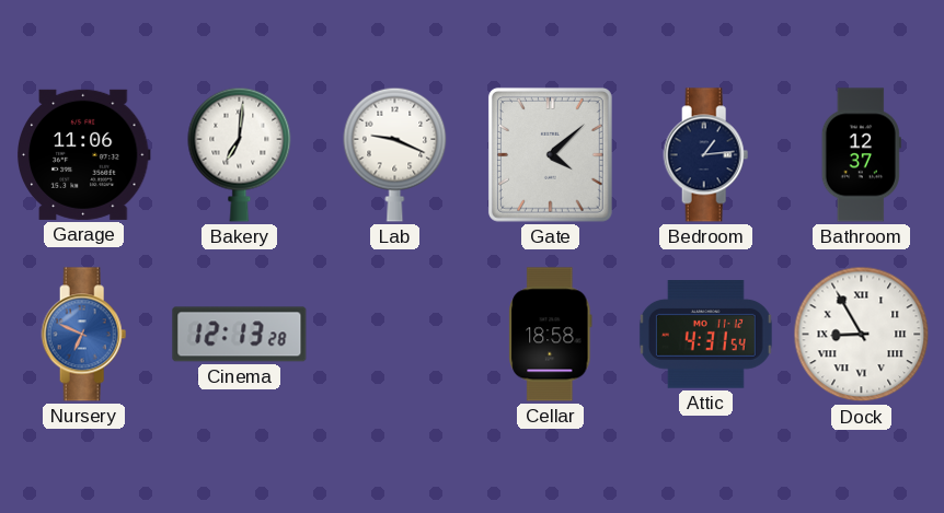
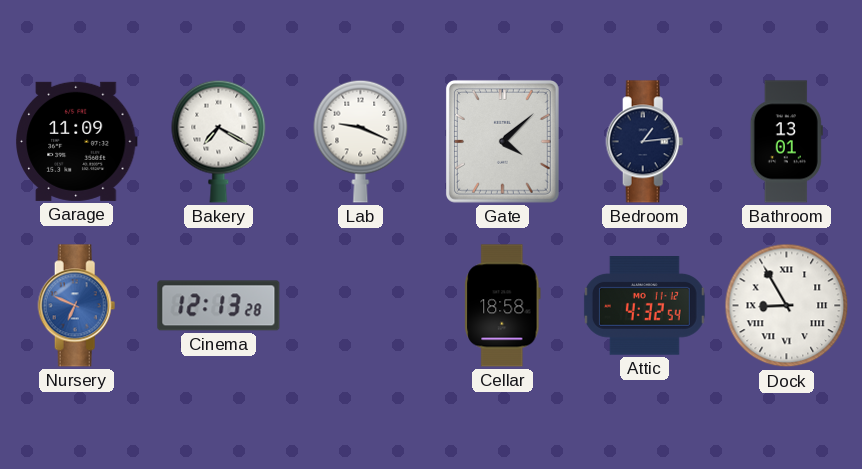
Garage: 11:06 -> 11:09
Bakery: 7:01 -> 7:20
Bathroom: 12:37 -> 13:01
Attic: 4:31 -> 4:32
